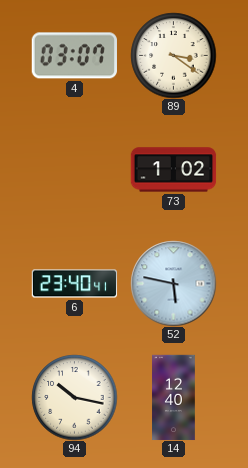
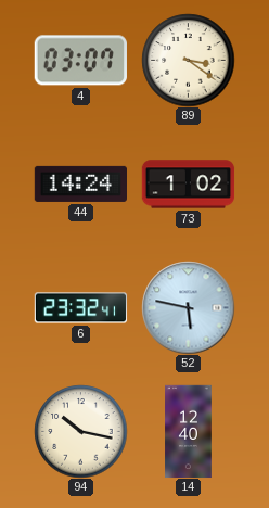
44: none -> 14:24
6: 23:40 -> 23:32
